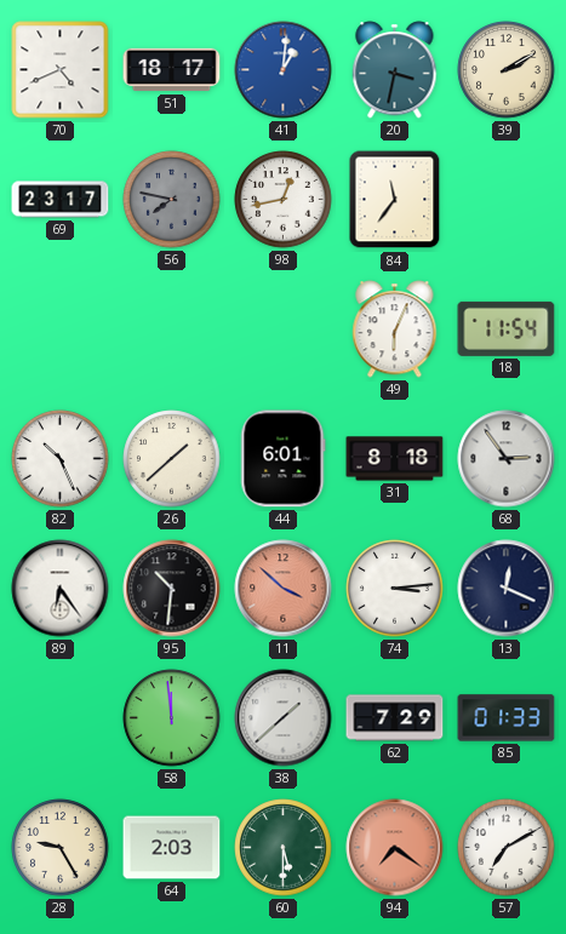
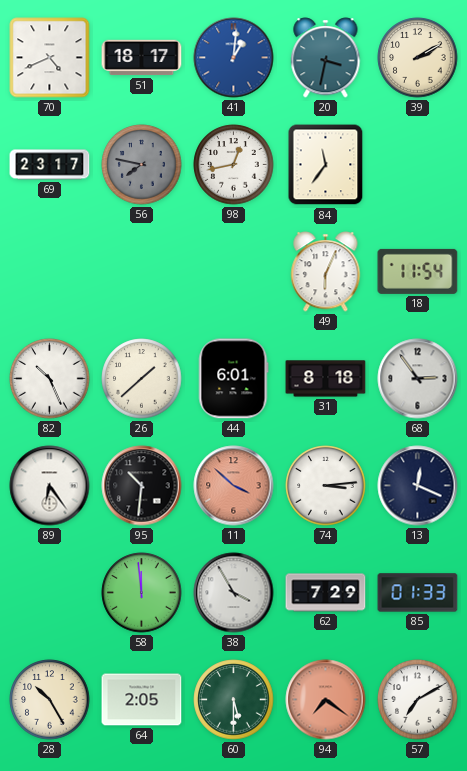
38: 1:38 -> 3:55
28: 9:25 -> 10:25
64: 2:03 -> 2:05
